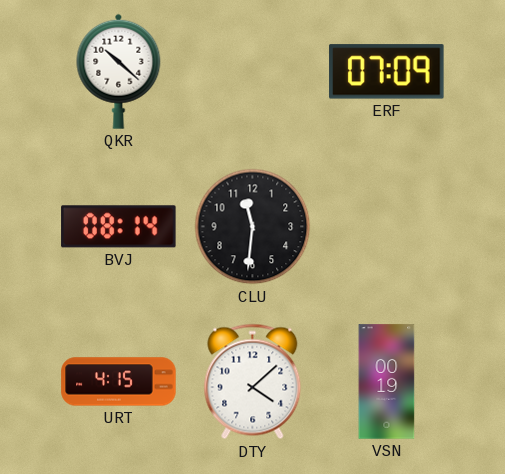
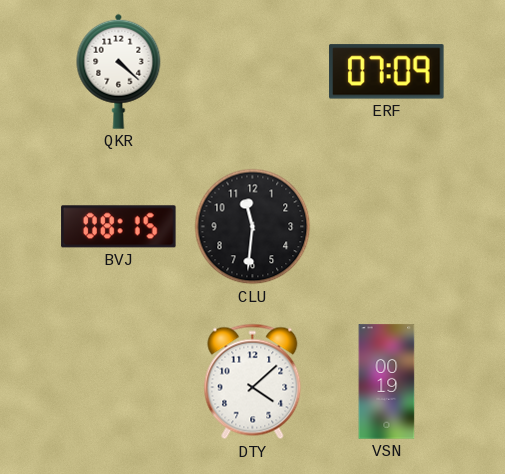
QKR: 10:22 -> 4:22
BVJ: 08:14 -> 08:15
URT: 4:15 -> none
